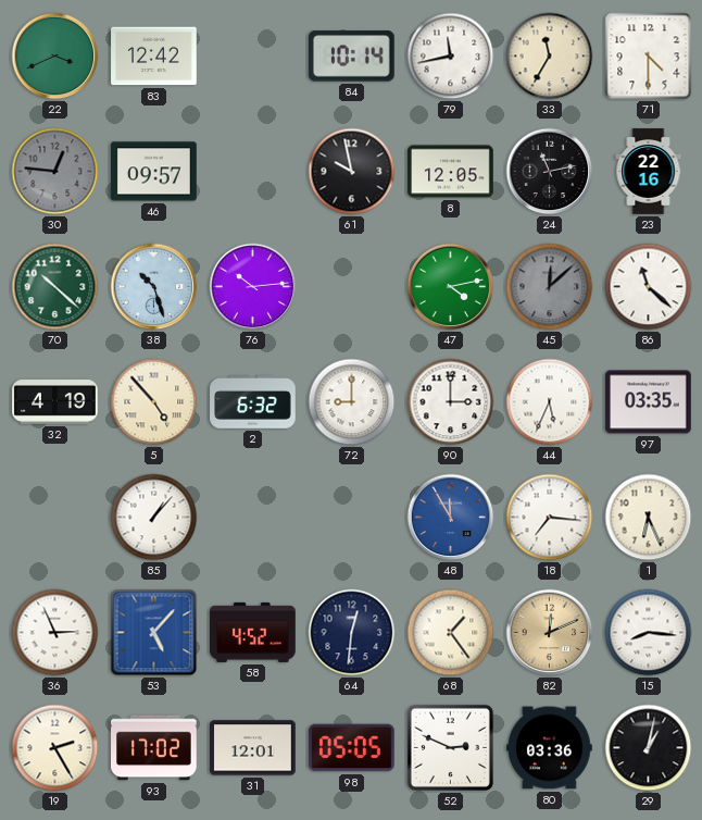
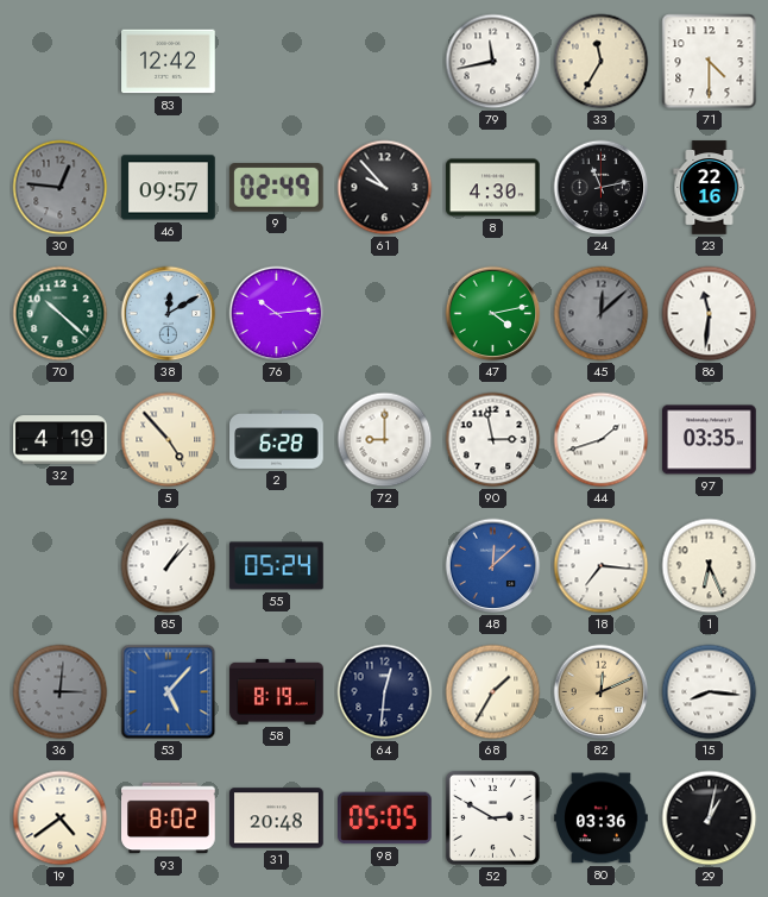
22: 3:41 -> none
84: 10:14 -> none
9: none -> 02:49
61: 9:58 -> 9:53
8: 12:05 -> 4:30
38: 10:27 -> 12:10
86: 11:22 -> 11:31
2: 6:32 -> 6:28
90: 3:00 -> 2:58
44: 5:34 -> 1:42
55: none -> 05:24
48: 11:55 -> 12:08
36: 2:56 -> 3:01
36 dial: white -> grey
58: 4:52 -> 8:19
68: 1:24 -> 1:35
19: 2:25 -> 4:39
93: 17:02 -> 8:02
31: 12:01 -> 20:48
52: 2:49 -> 2:50
